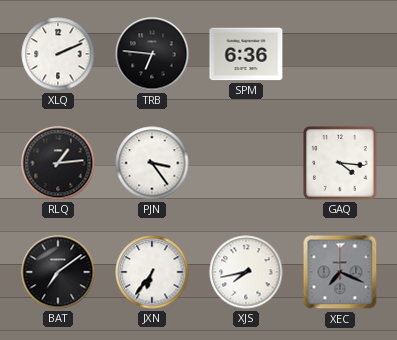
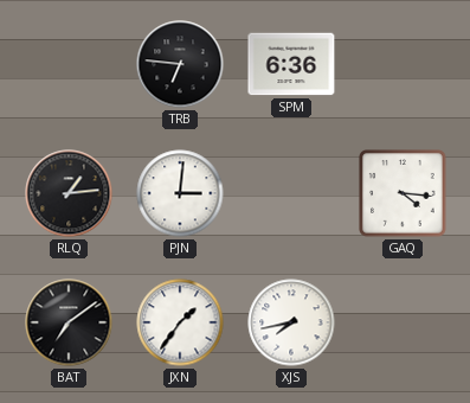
XLQ: 2:11 -> none
PJN: 3:24 -> 3:01
JXN: 6:36 -> 1:36
XEC: 7:19 -> none
